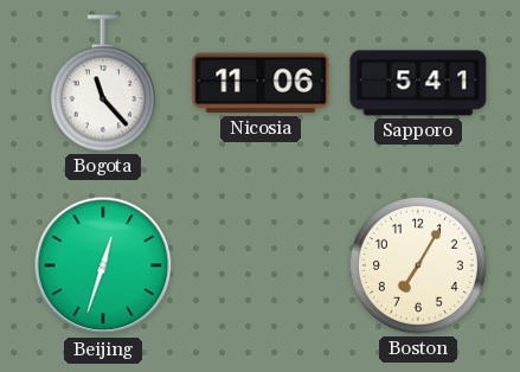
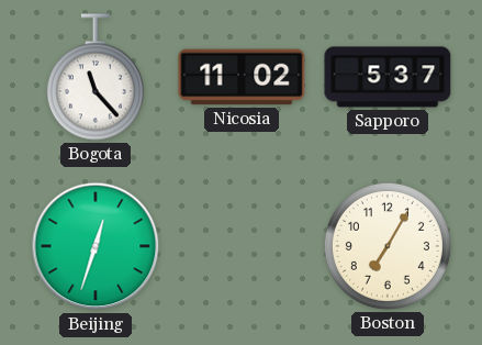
Nicosia: 11:06 -> 11:02
Sapporo: 5:41 -> 5:37
